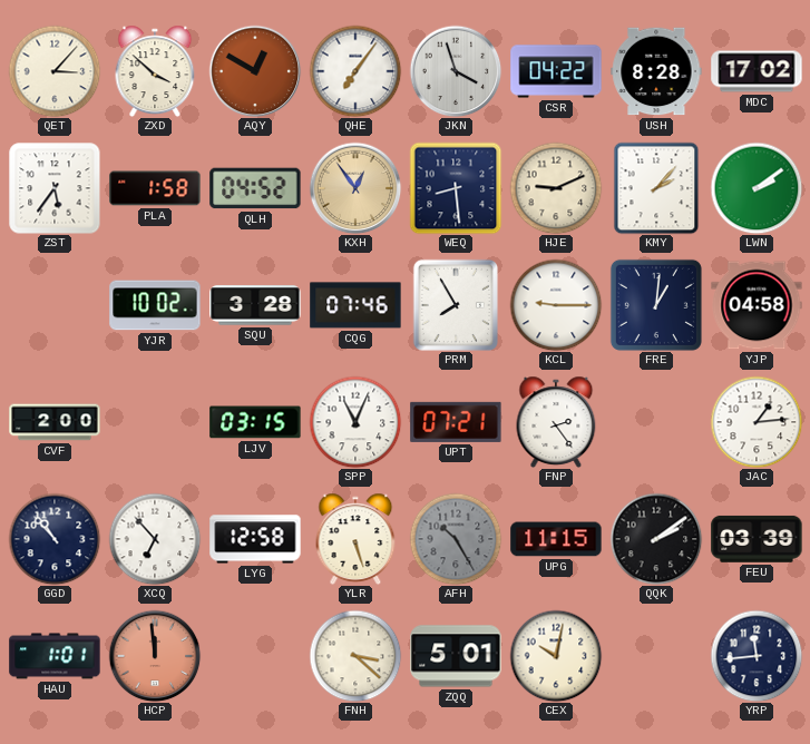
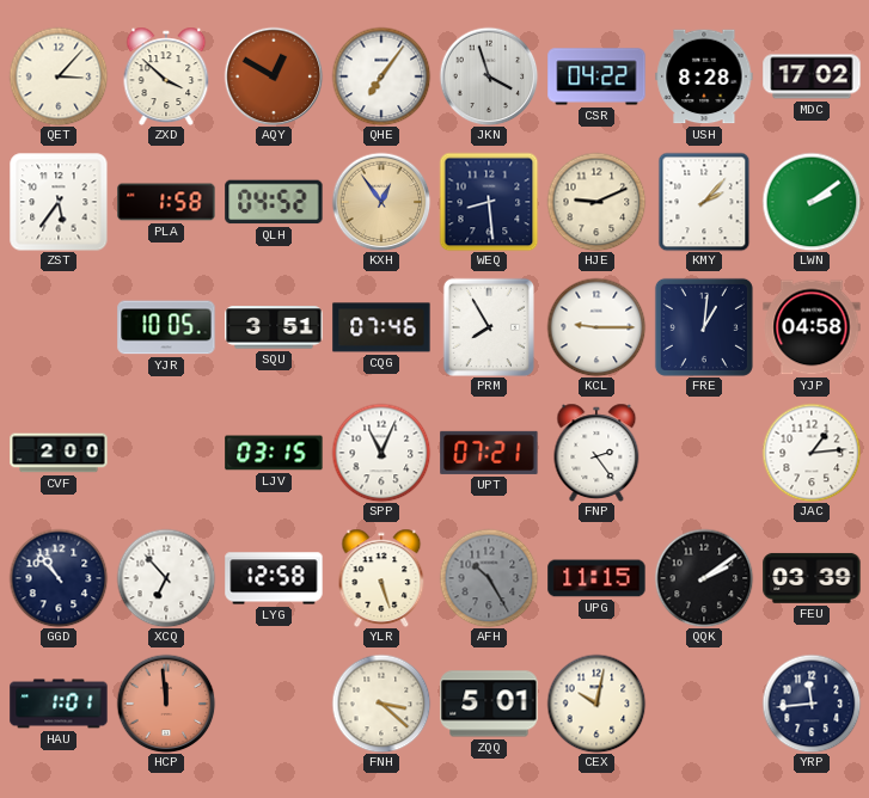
YJR: 10:02 -> 10:05
SQU: 3:28 -> 3:51
